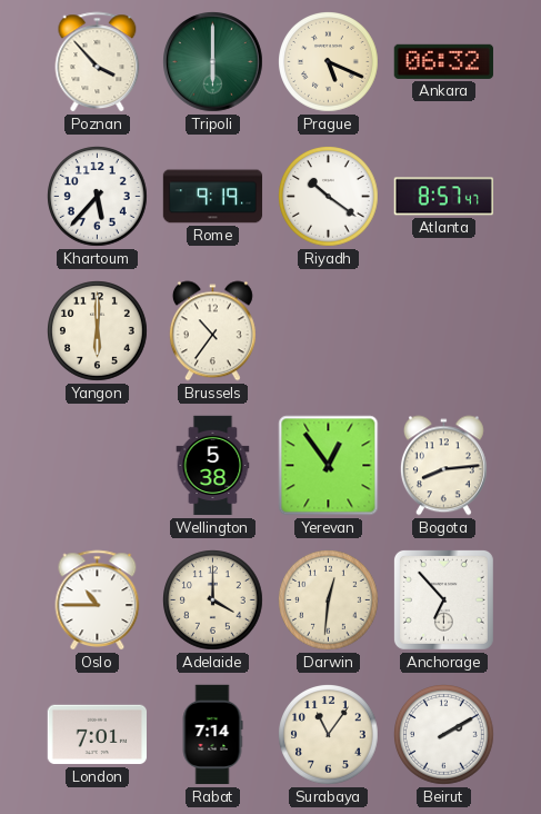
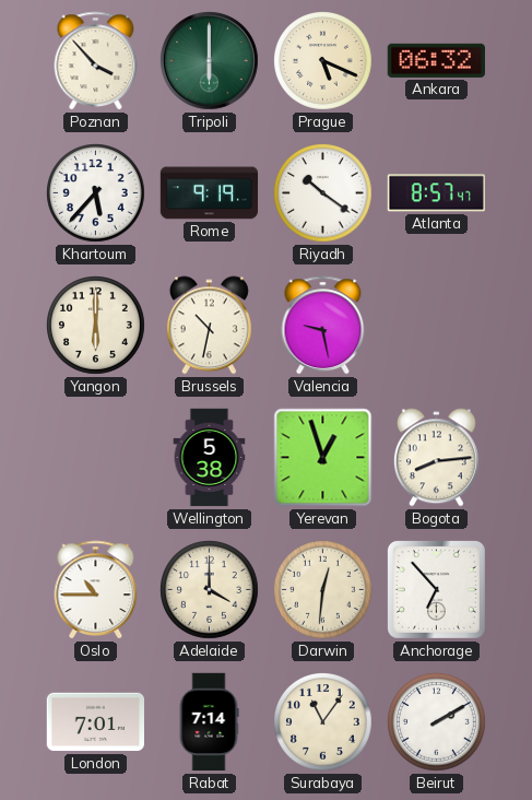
Brussels: 10:36 -> 10:32
Valencia: none -> 9:28
Yerevan: 12:54 -> 12:57
